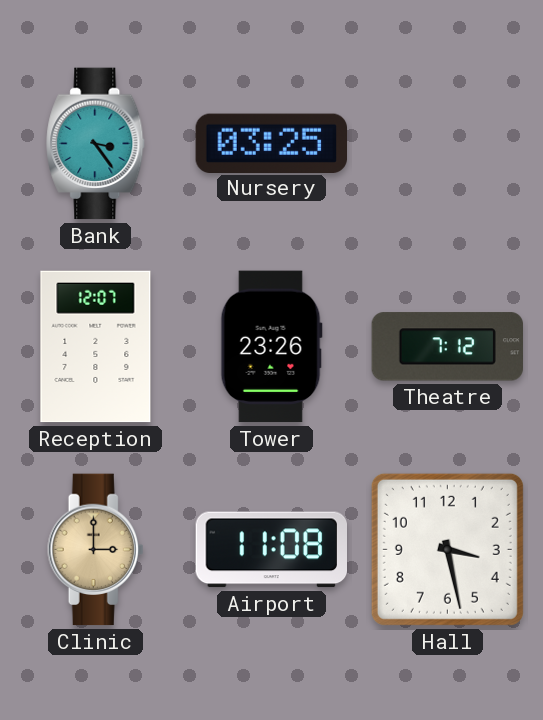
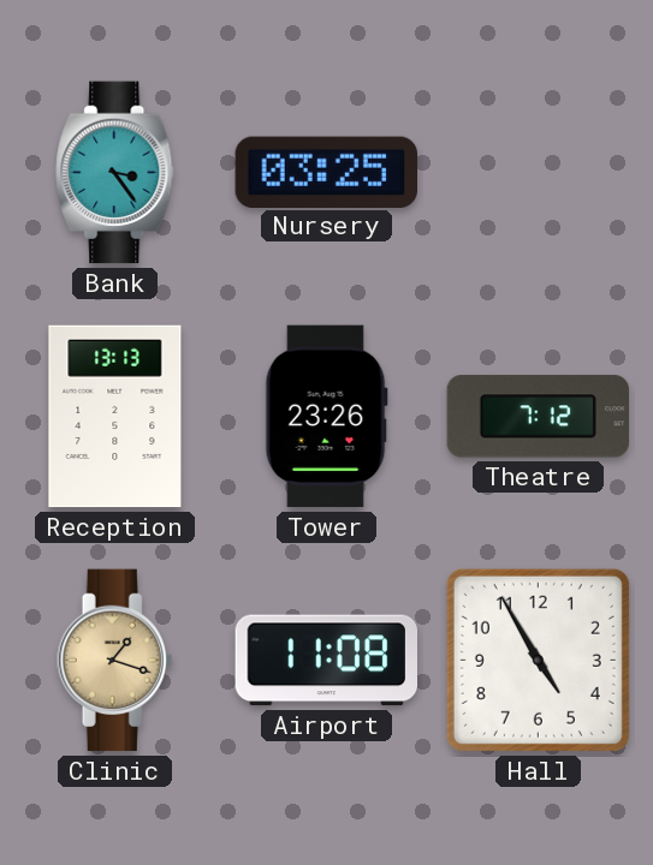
Reception: 12:07 -> 13:13
Clinic: 3:00 -> 1:18
Hall: 3:28 -> 4:55
